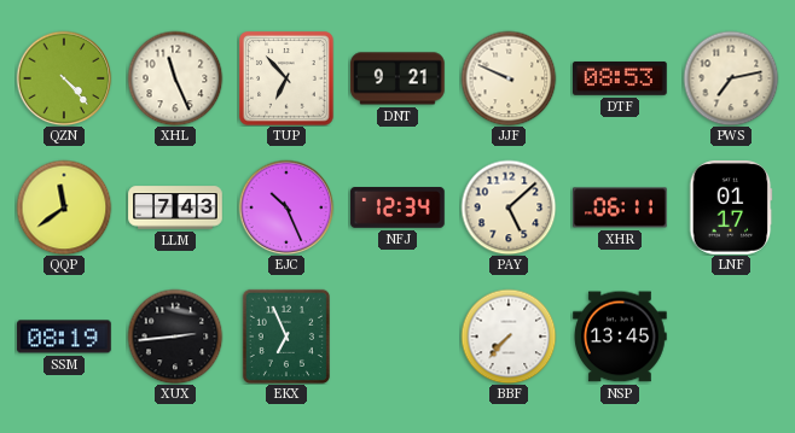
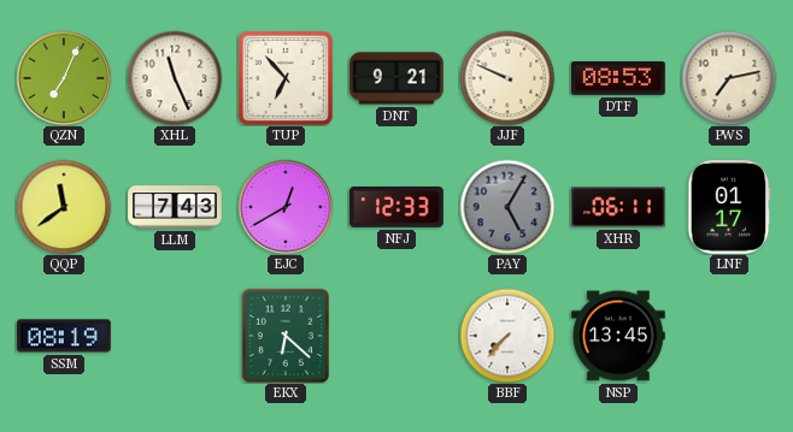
QZN: 4:23 -> 7:04
EJC: 10:26 -> 12:40
NFJ: 12:34 -> 12:33
PAY: 5:08 -> 5:05
PAY dial: cream -> grey
XUX: 2:44 -> none
EKX: 6:56 -> 6:22
